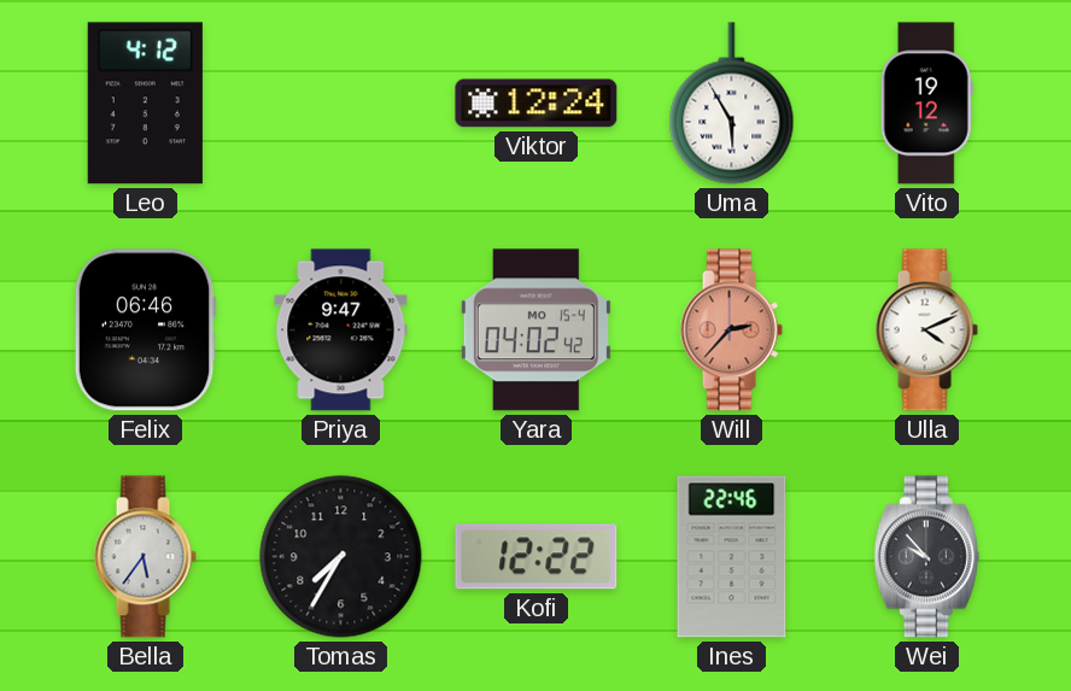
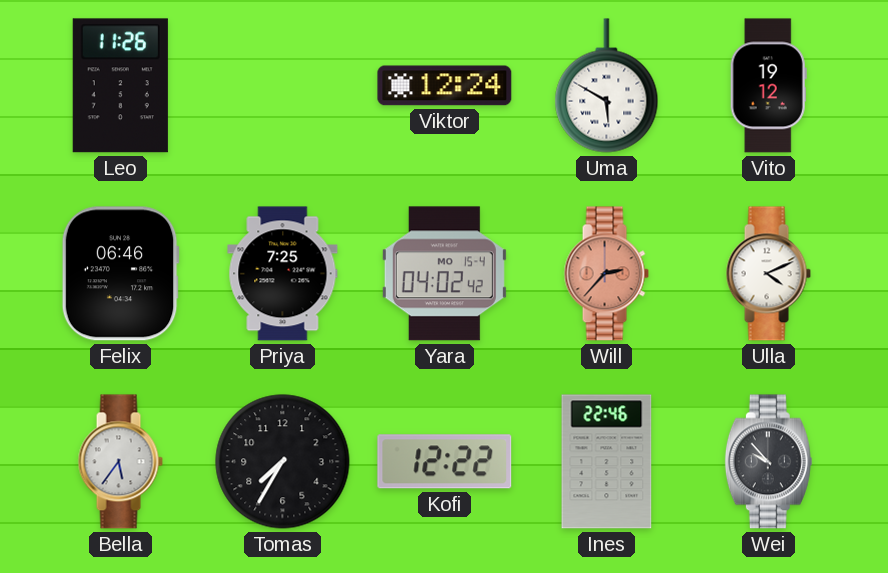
Leo: 4:12 -> 11:26
Uma: 5:55 -> 5:50
Priya: 9:47 -> 7:25
